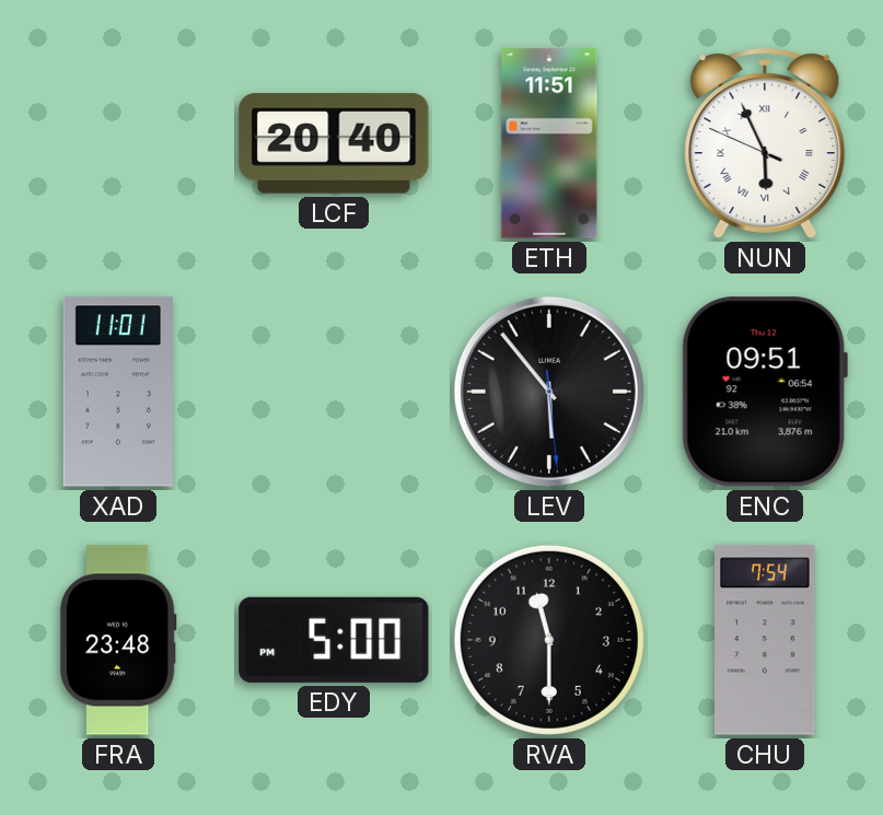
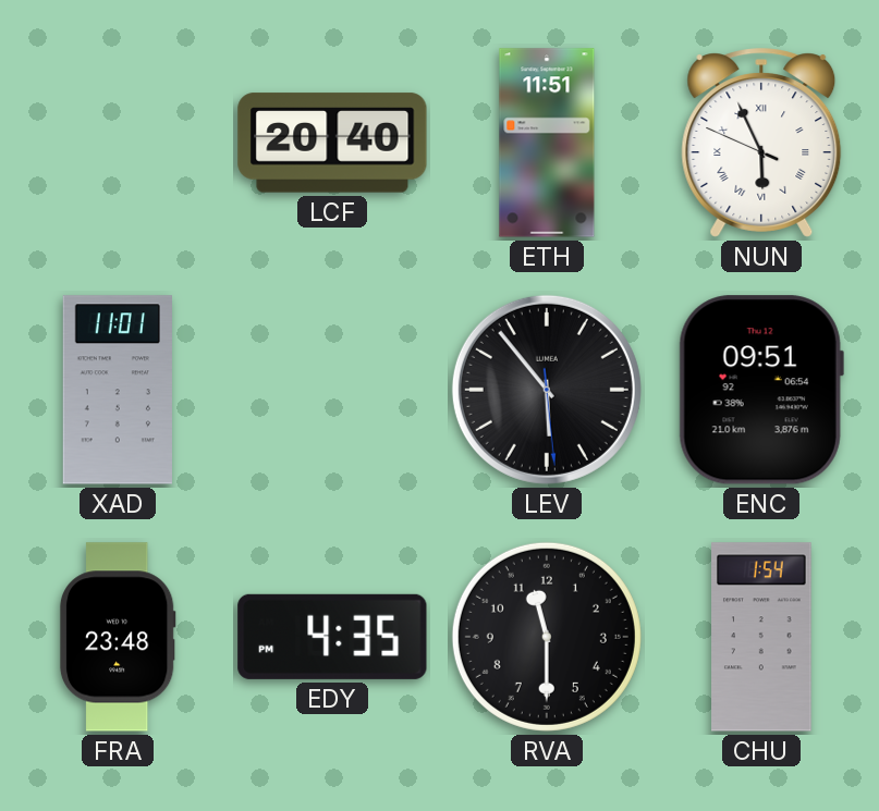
EDY: 5:00 -> 4:35
CHU: 7:54 -> 1:54
